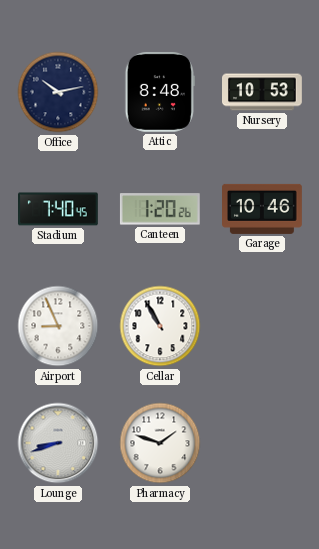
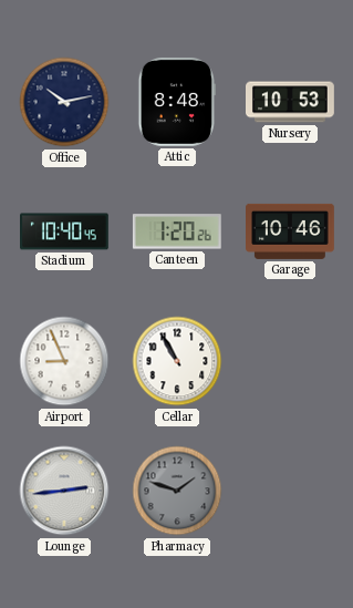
Stadium: 7:40 -> 10:40
Lounge: 8:42 -> 2:44
Pharmacy dial: white -> grey
